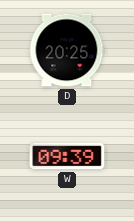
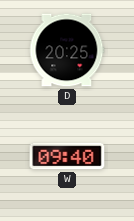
W: 09:39 -> 09:40
